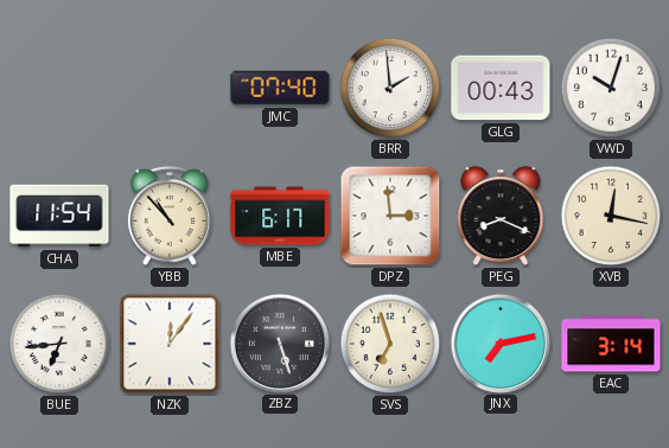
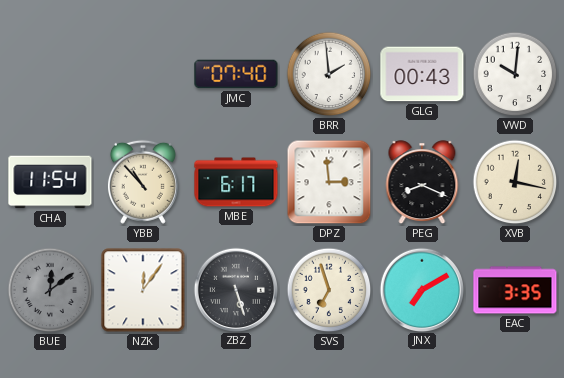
VWD: 10:03 -> 10:01
BUE: 6:44 -> 12:09
BUE dial: white -> grey
JNX: 7:13 -> 7:10
EAC: 3:14 -> 3:35
